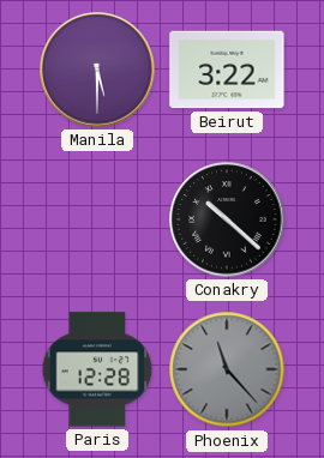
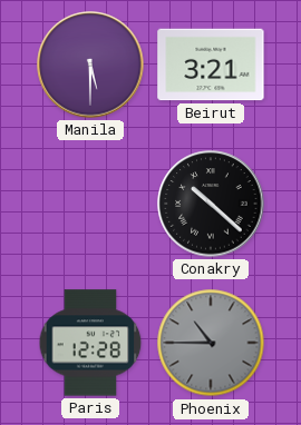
Beirut: 3:22 -> 3:21
Phoenix: 11:23 -> 10:45
